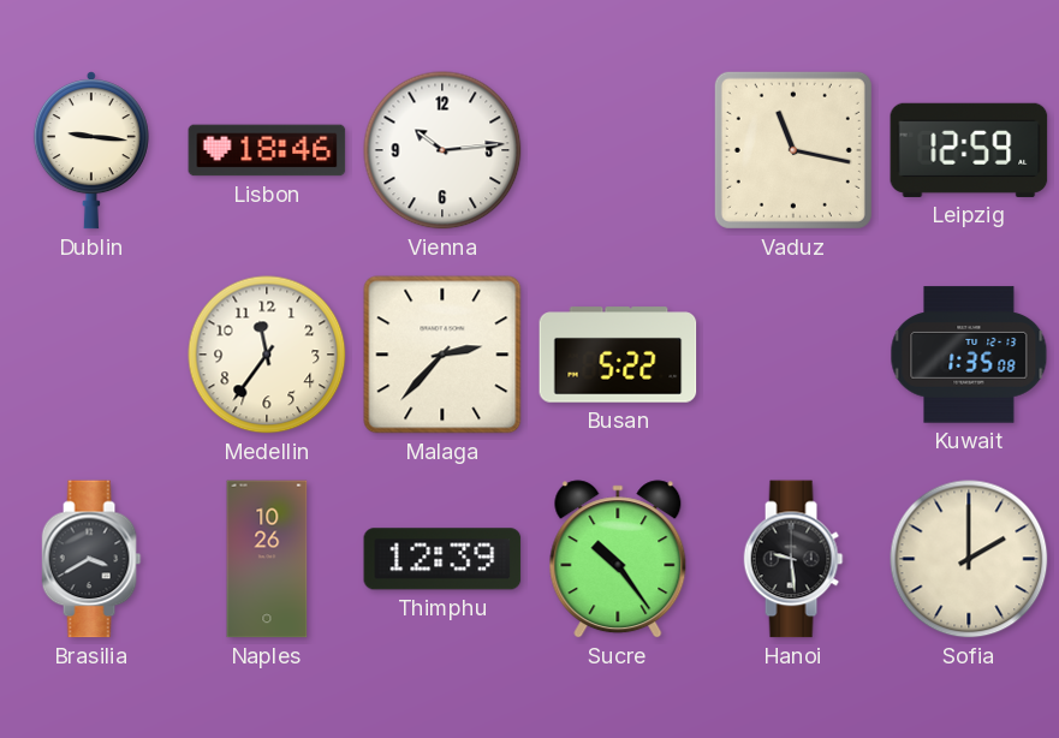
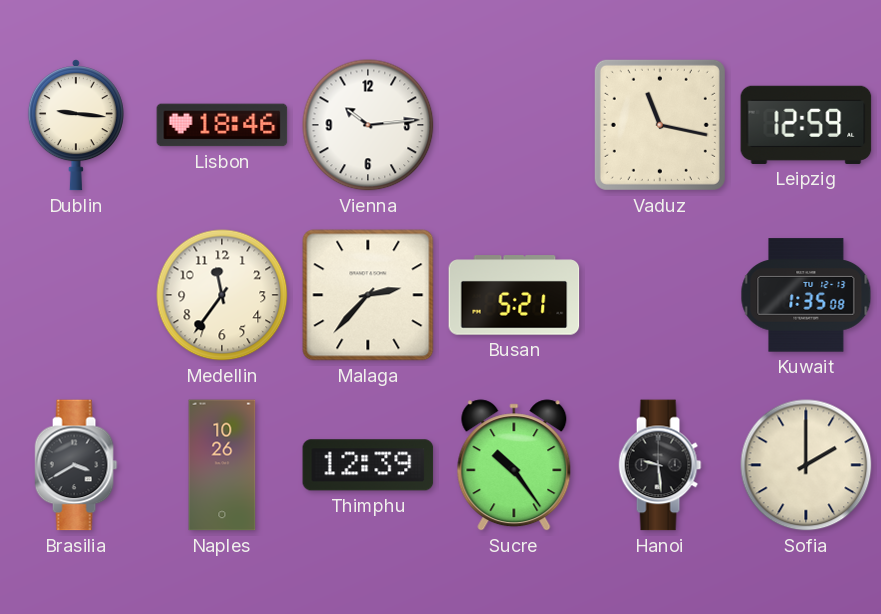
Busan: 5:22 -> 5:21
